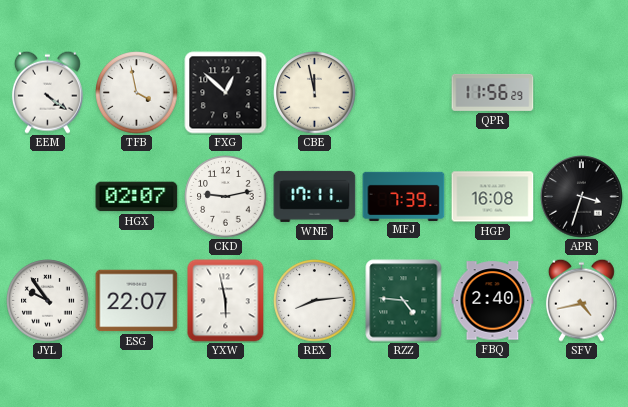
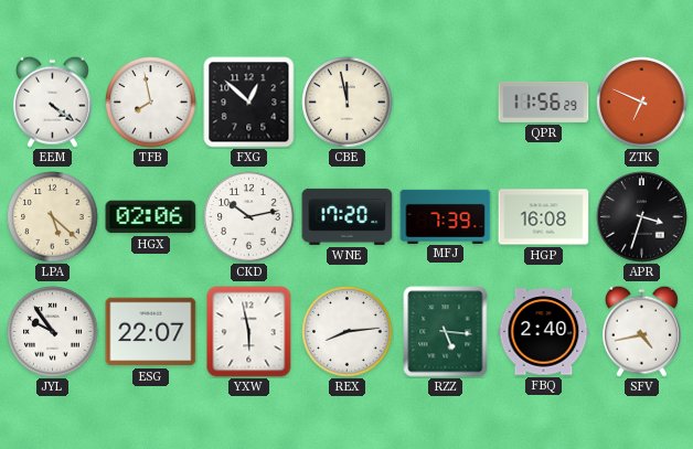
TFB: 3:58 -> 7:58
ZTK: none -> 6:49
LPA: none -> 5:22
HGX: 02:07 -> 02:06
CKD: 9:13 -> 10:13
WNE: 17:11 -> 17:20
RZZ: 4:46 -> 5:16
